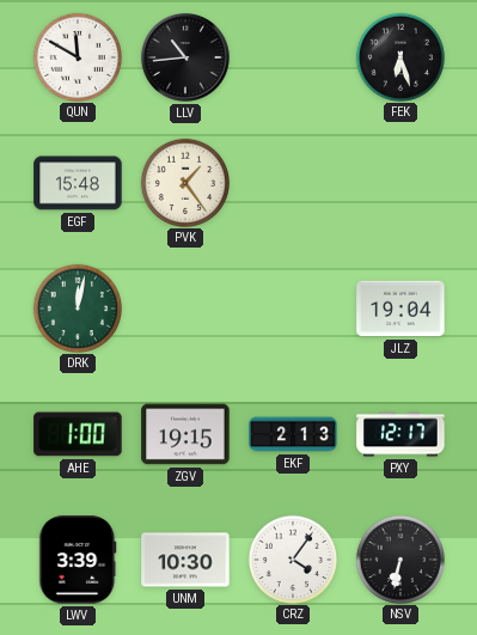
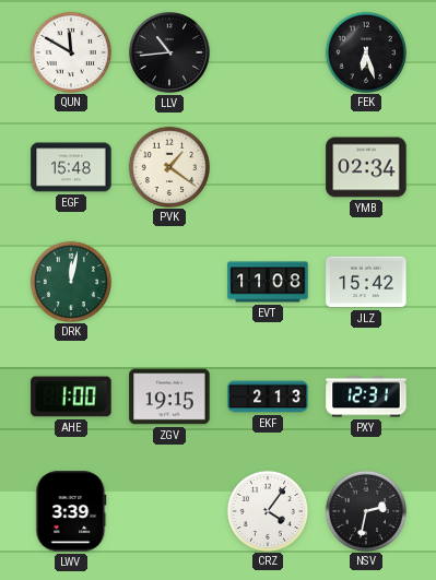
PVK: 1:24 -> 1:21
YMB: none -> 02:34
EVT: none -> 11:08
JLZ: 19:04 -> 15:42
PXY: 12:17 -> 12:31
UNM: 10:30 -> none
NSV: 6:32 -> 2:32
